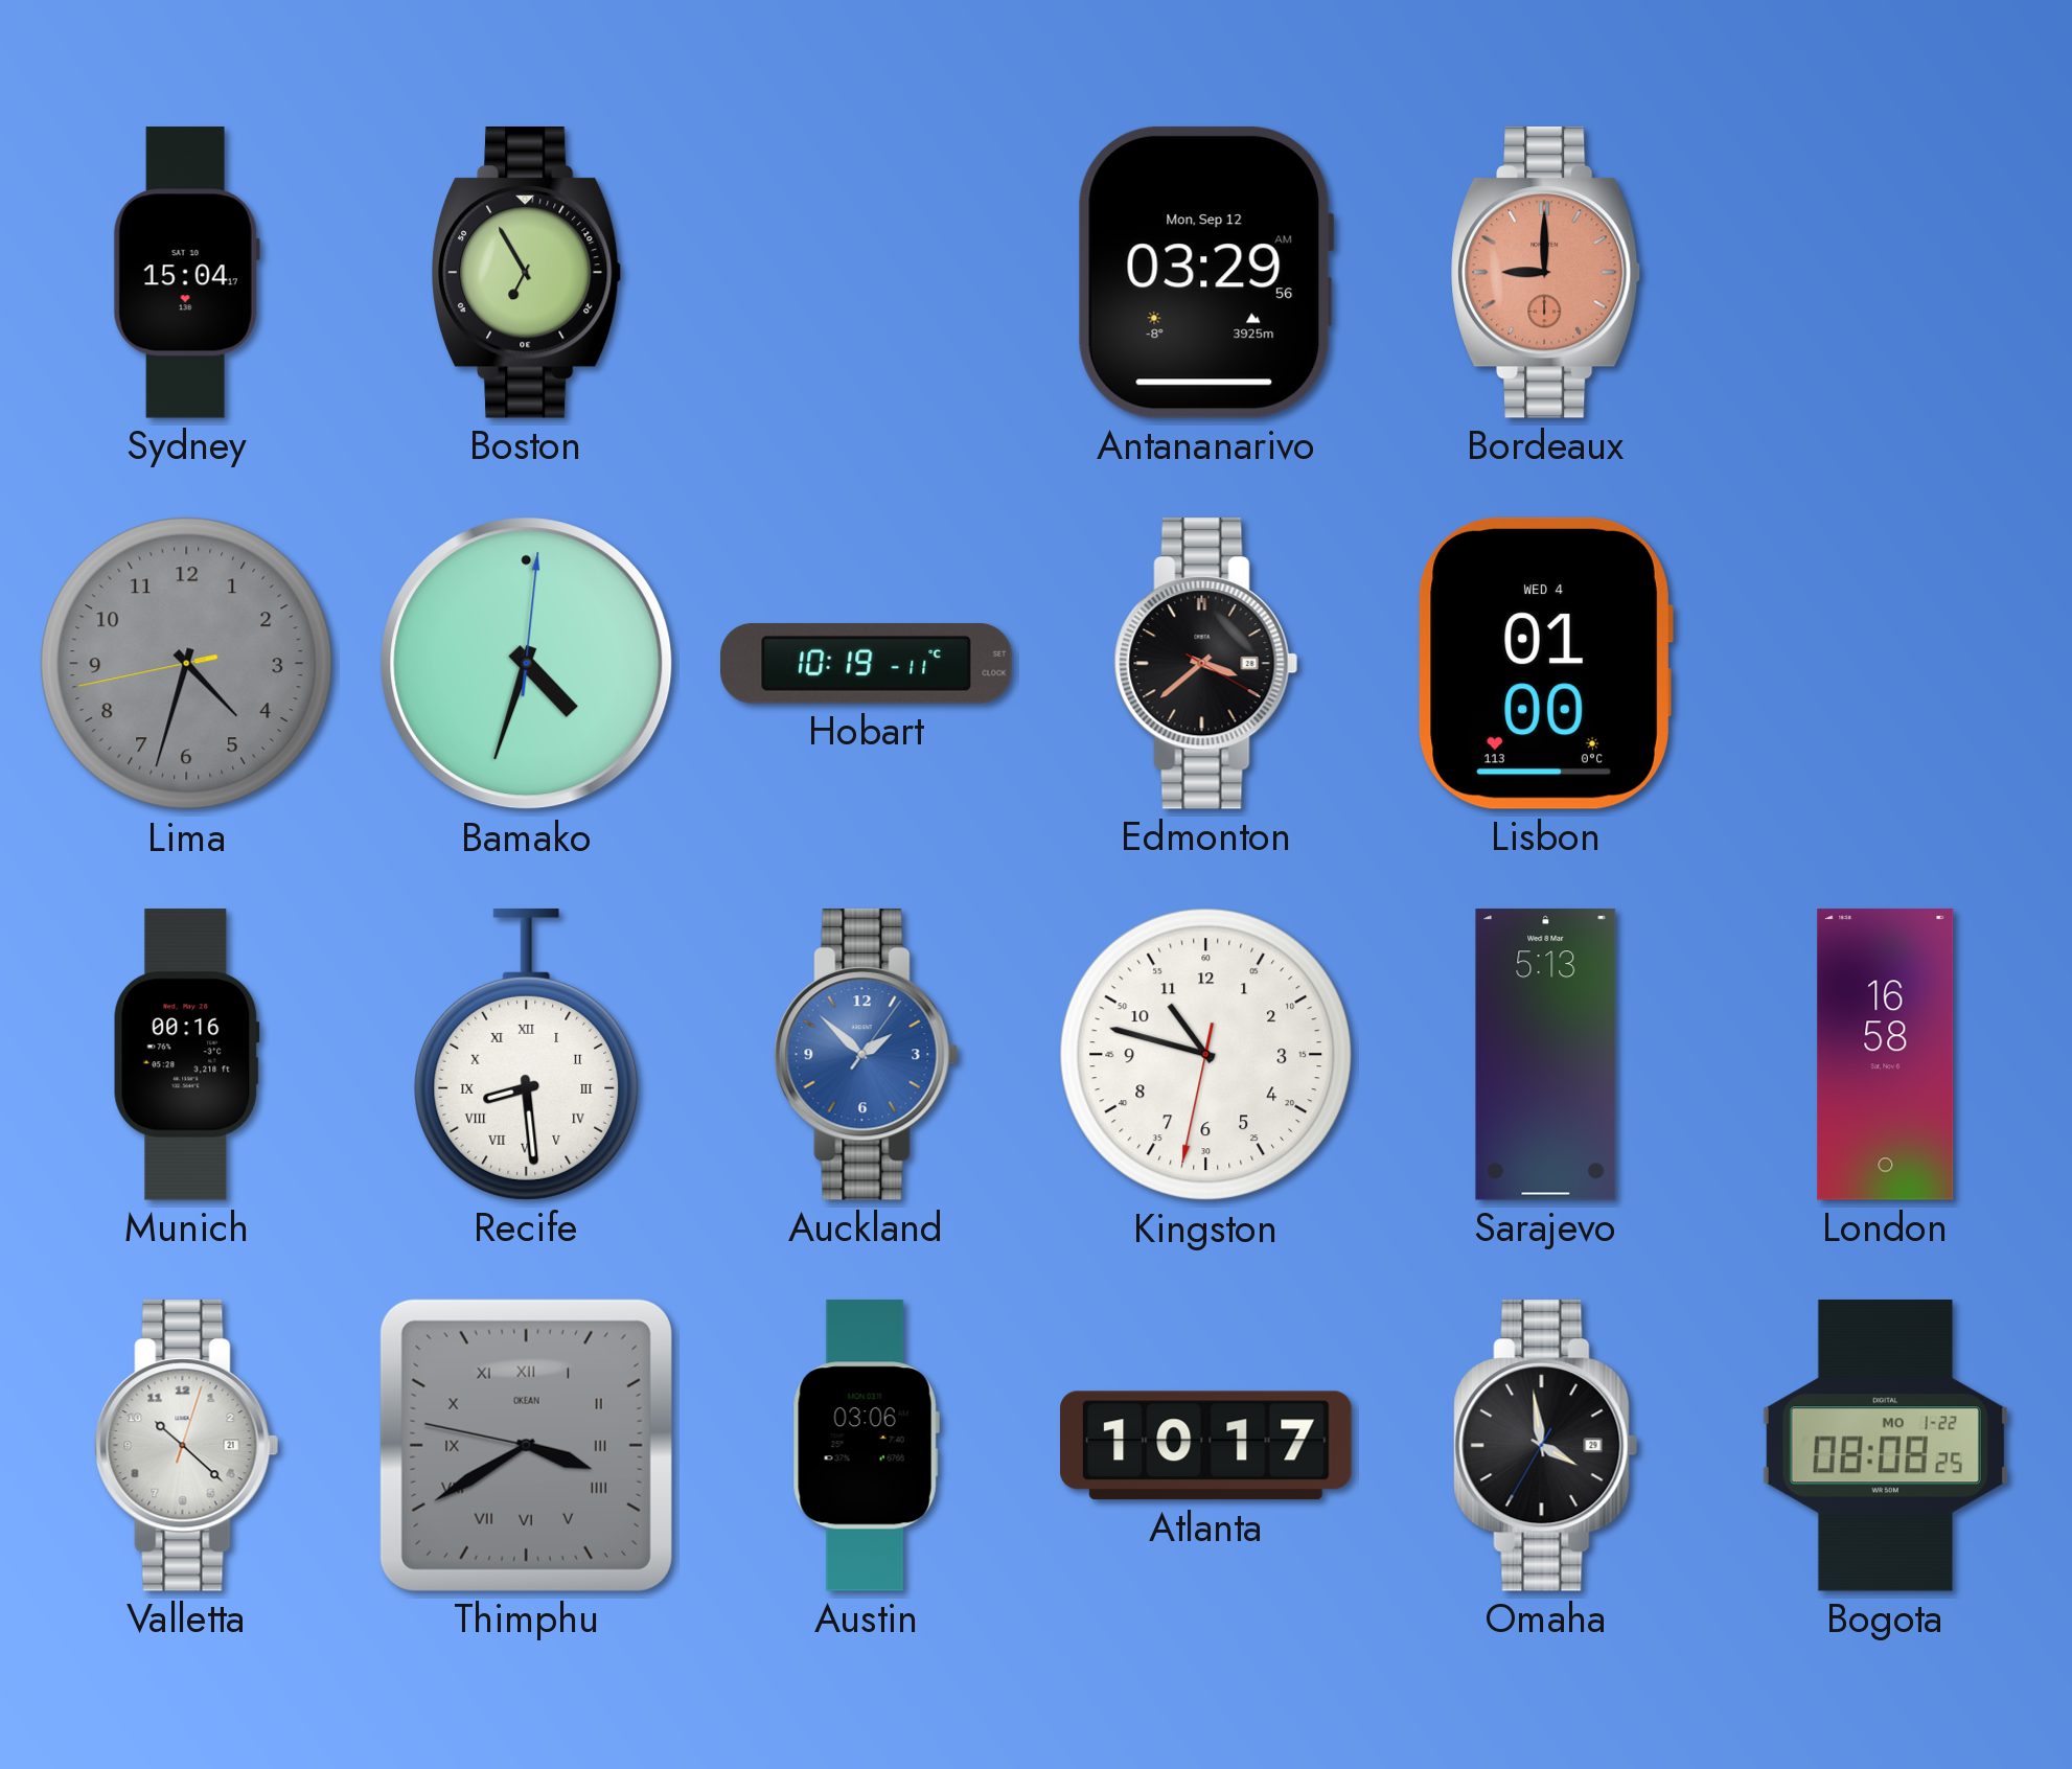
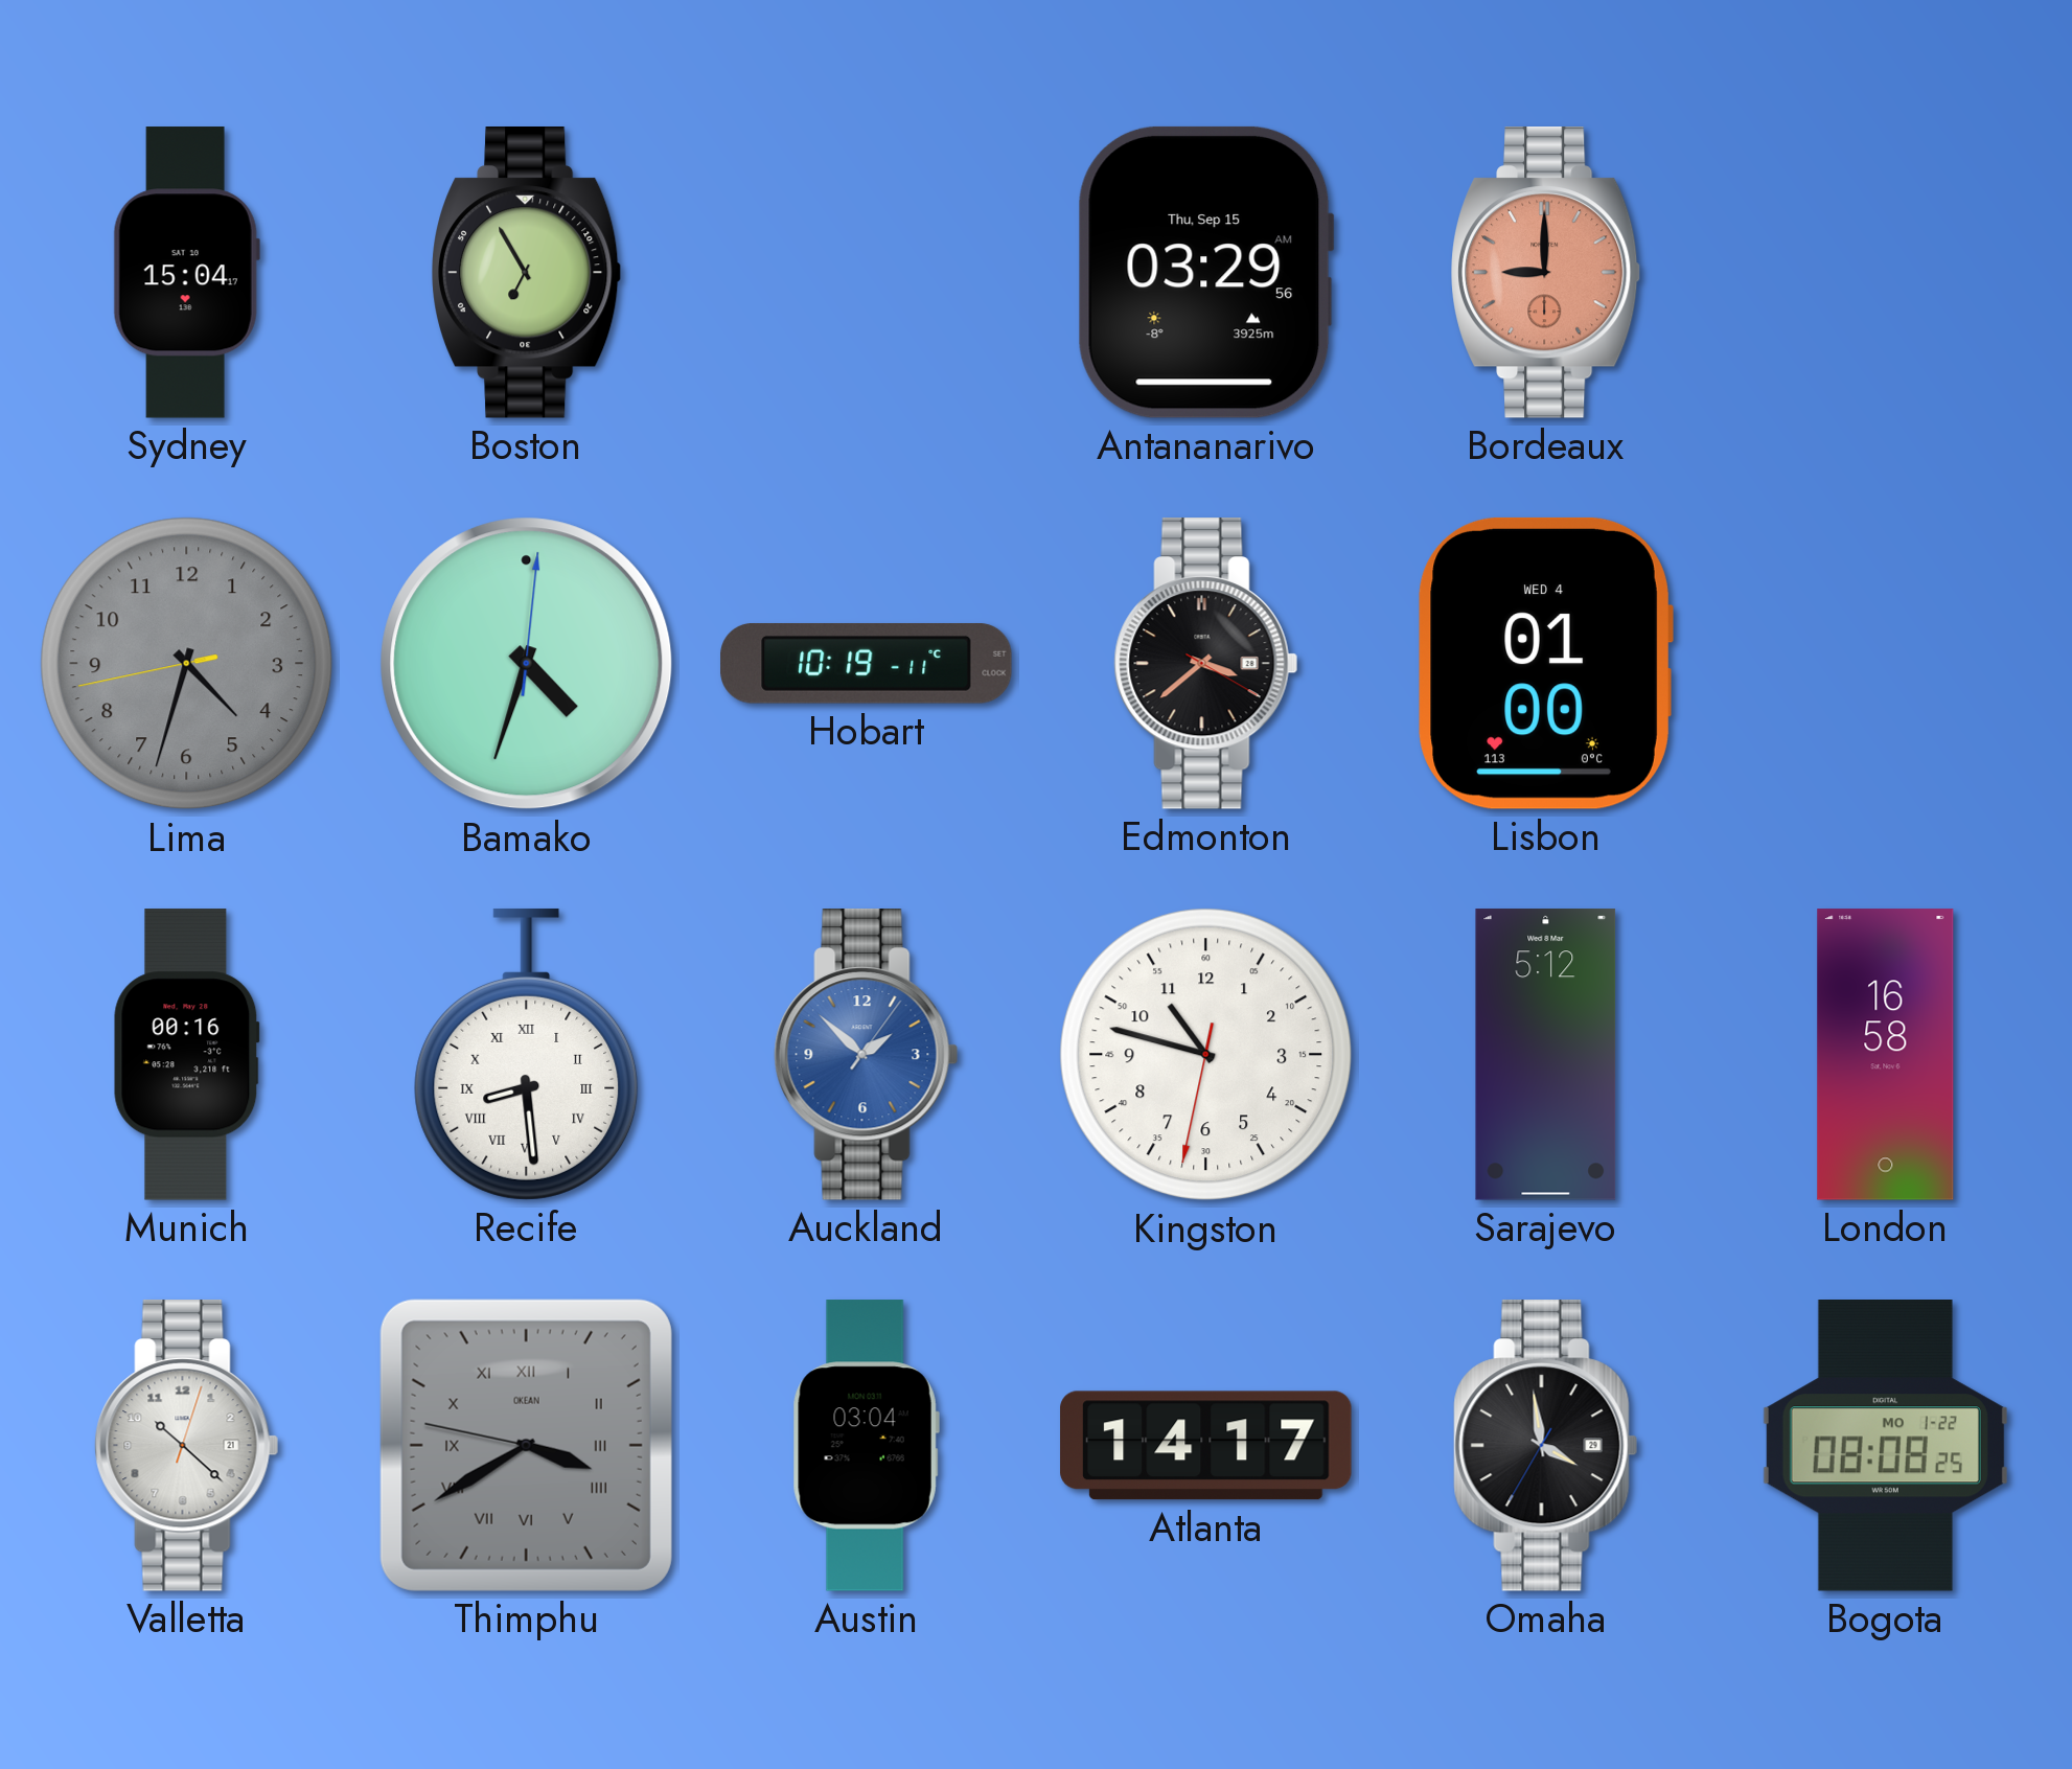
Antananarivo date: Mon, Sep 12 -> Thu, Sep 15
Sarajevo: 5:13 -> 5:12
Austin: 03:06 -> 03:04
Atlanta: 10:17 -> 14:17
